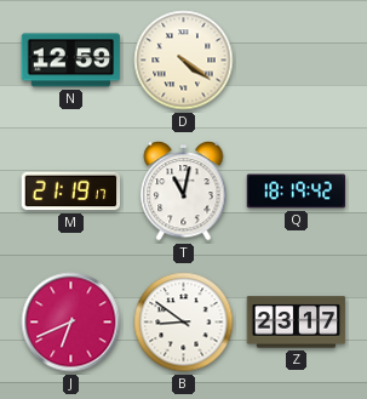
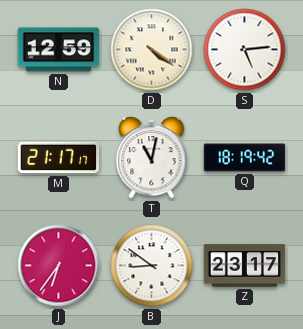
S: none -> 5:14
M: 21:19 -> 21:17
J: 6:41 -> 6:36
